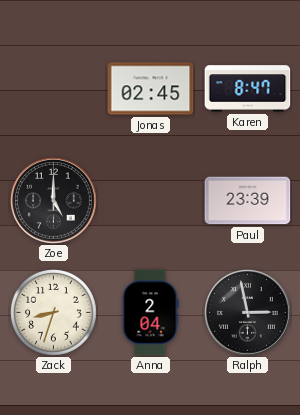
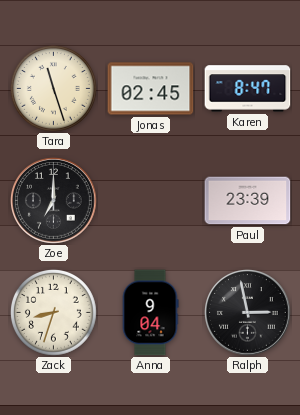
Tara: none -> 11:27
Zoe: 5:00 -> 7:00
Anna: 2:04 -> 9:04
